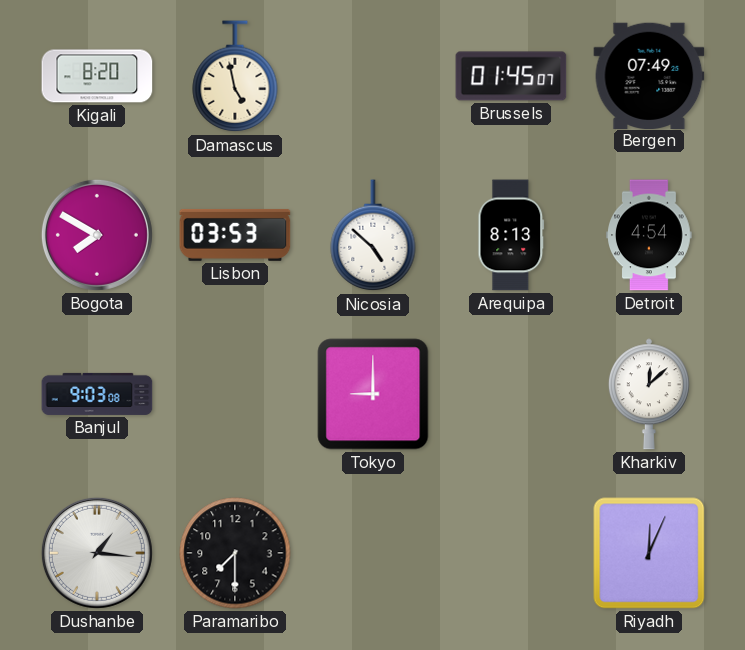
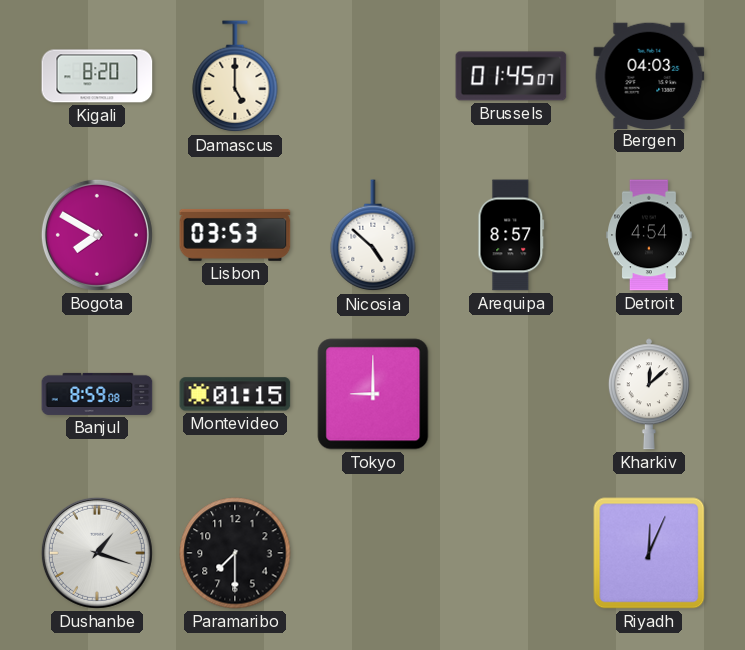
Damascus: 4:58 -> 5:00
Bergen: 07:49 -> 04:03
Arequipa: 8:13 -> 8:57
Banjul: 9:03 -> 8:59
Montevideo: none -> 01:15
Dushanbe: 1:16 -> 1:18
